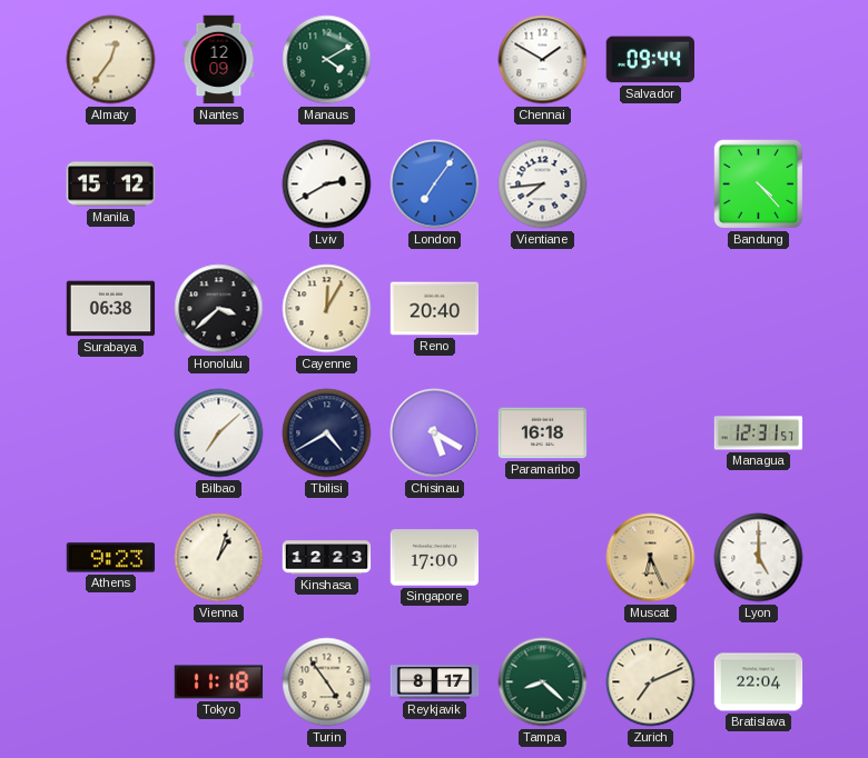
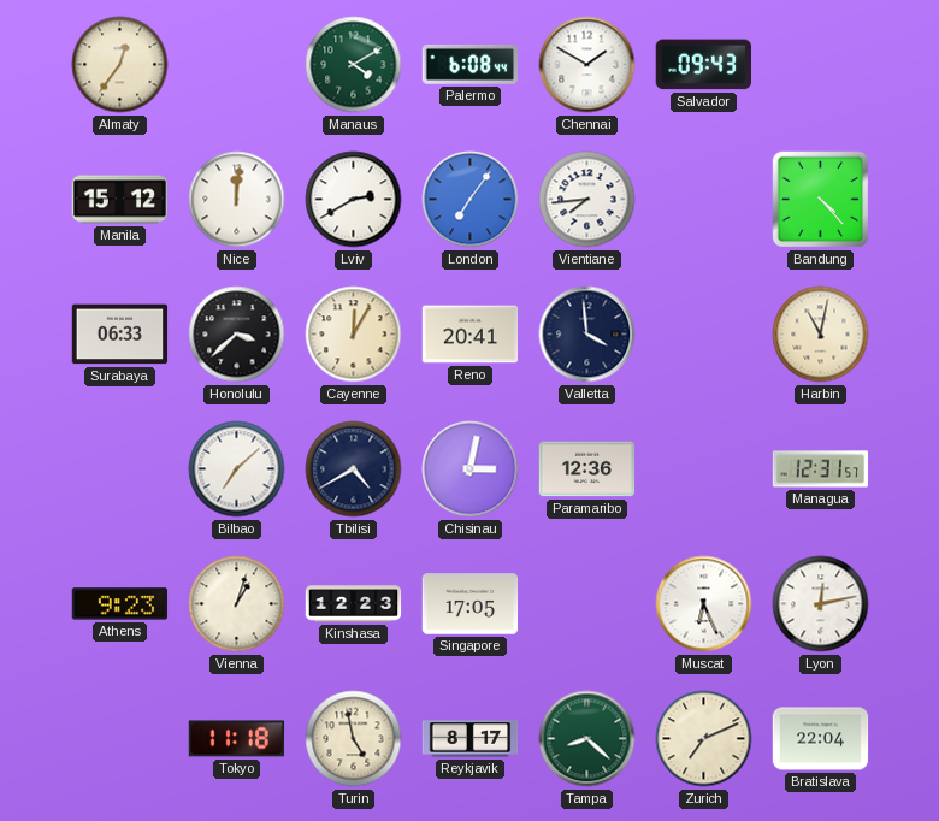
Nantes: 12:09 -> none
Palermo: none -> 6:08
Salvador: 09:44 -> 09:43
Nice: none -> 12:01
Surabaya: 06:38 -> 06:33
Reno: 20:40 -> 20:41
Valletta: none -> 3:59
Harbin: none -> 11:02
Chisinau: 5:20 -> 3:02
Paramaribo: 16:18 -> 12:36
Singapore: 17:00 -> 17:05
Muscat dial: champagne -> white
Lyon: 5:00 -> 12:13
Turin: 4:54 -> 4:58
